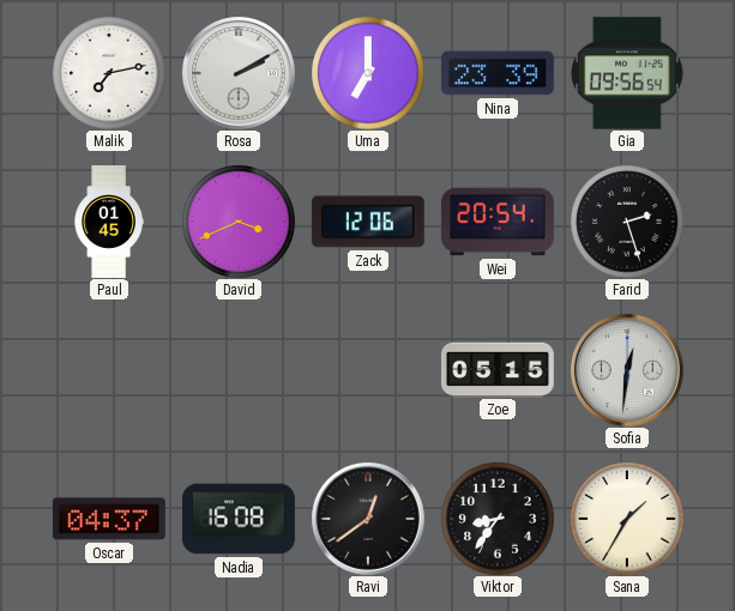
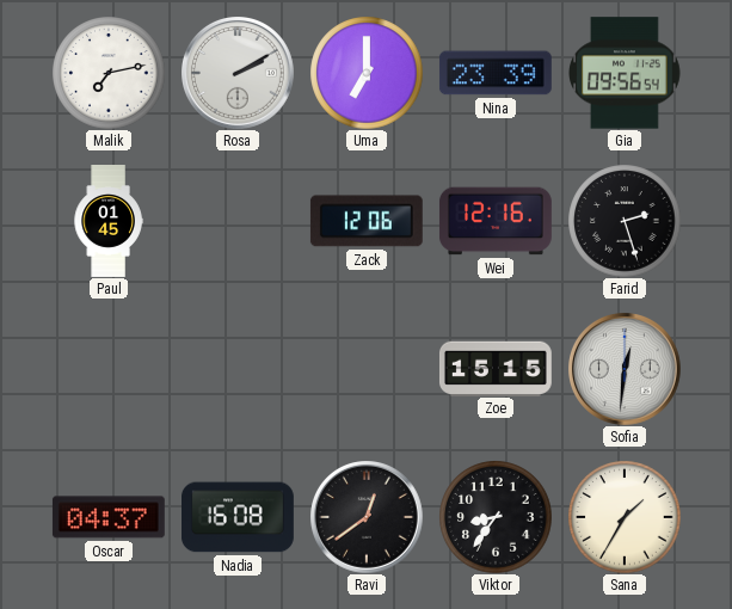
David: 3:41 -> none
Wei: 20:54 -> 12:16
Zoe: 05:15 -> 15:15
